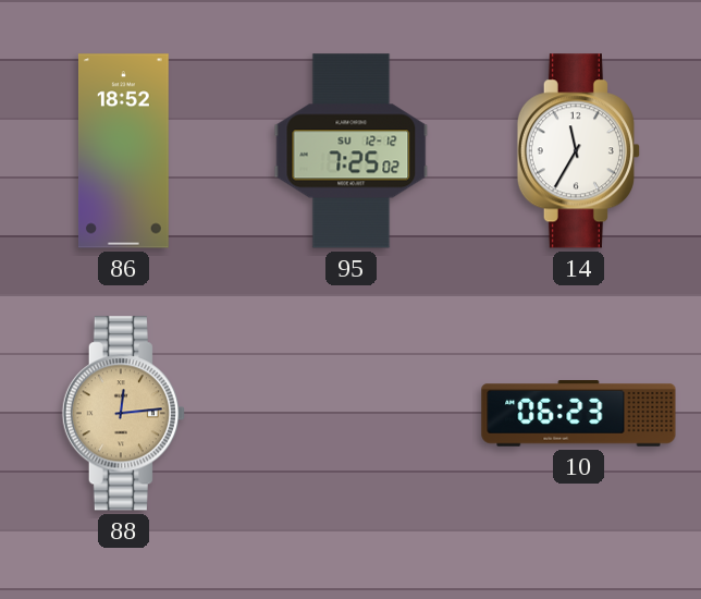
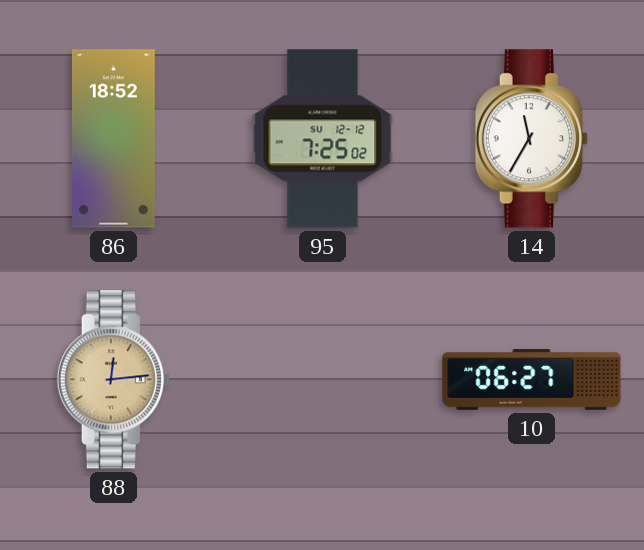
10: 06:23 -> 06:27
